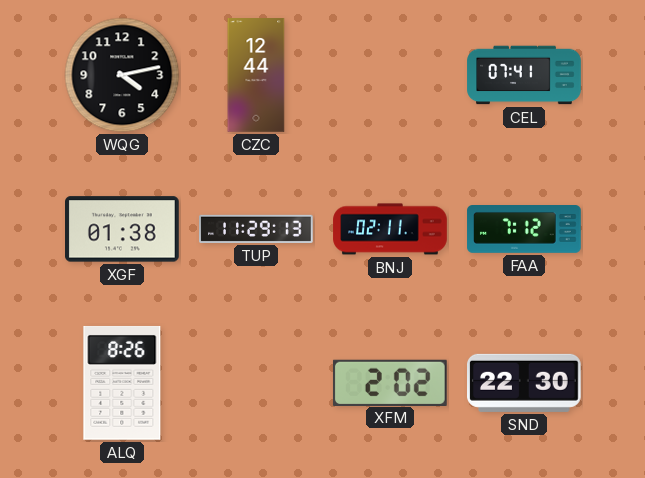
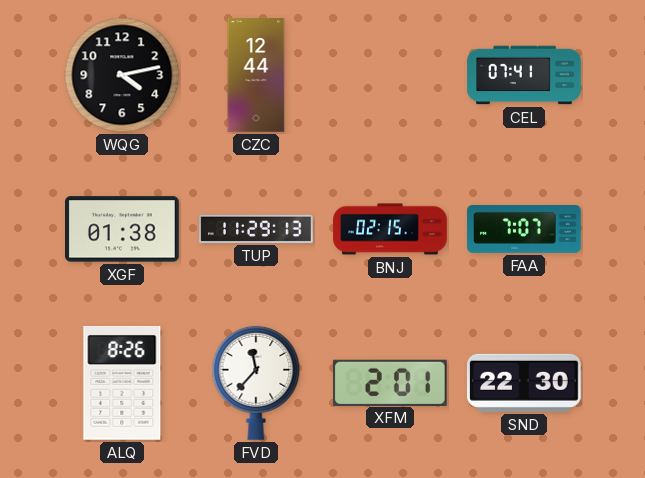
BNJ: 02:11 -> 02:15
FAA: 7:12 -> 7:07
FVD: none -> 11:37
XFM: 2:02 -> 2:01
